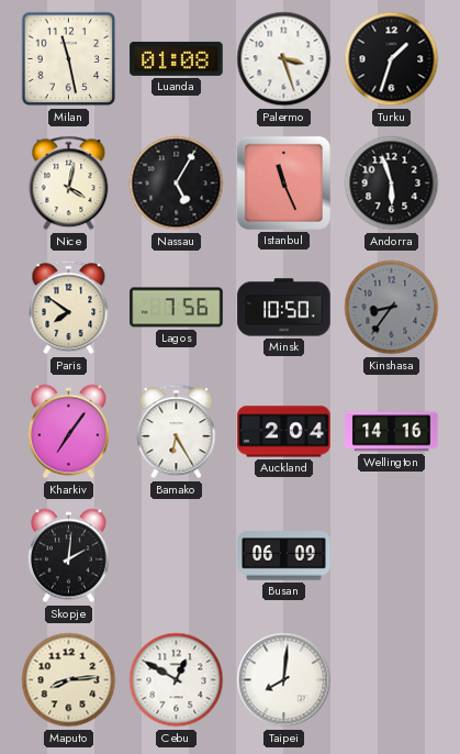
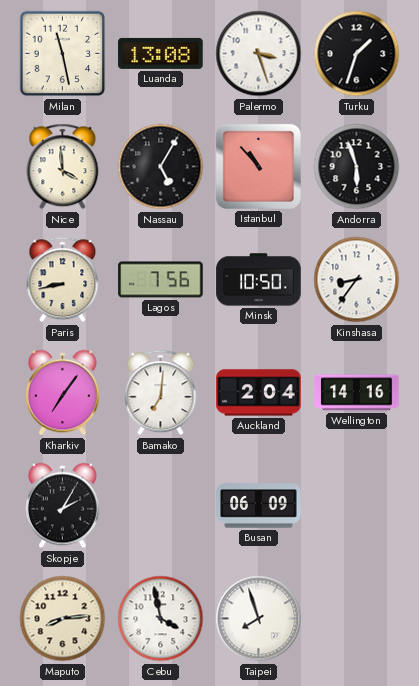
Luanda: 01:08 -> 13:08
Nice: 4:02 -> 3:59
Istanbul: 11:26 -> 10:53
Paris: 7:51 -> 8:43
Kinshasa dial: grey -> white
Bamako: 6:25 -> 7:01
Skopje: 2:01 -> 2:05
Cebu: 12:50 -> 3:58
Taipei: 8:01 -> 7:57
